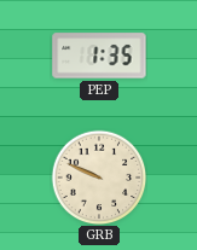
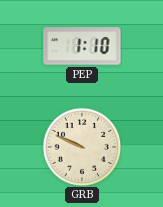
PEP: 1:35 -> 1:10
